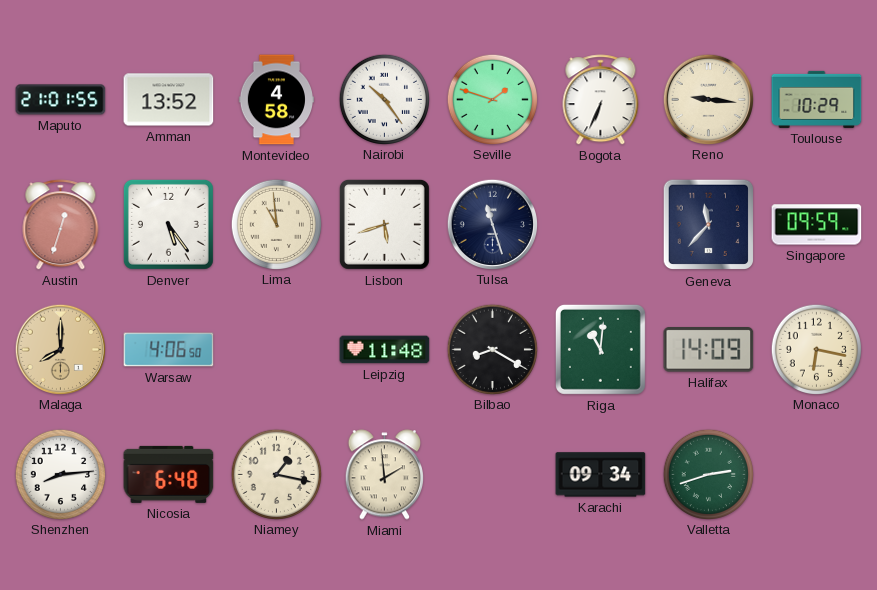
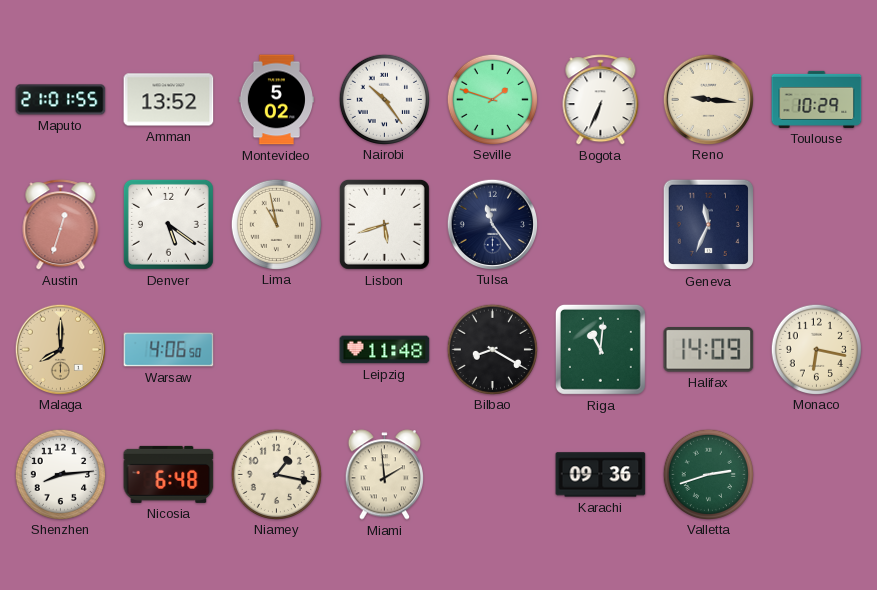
Montevideo: 4:58 -> 5:02
Denver: 5:24 -> 5:21
Lima: 10:59 -> 10:58
Tulsa: 11:27 -> 11:24
Geneva: 11:37 -> 11:34
Singapore: 09:59 -> none
Karachi: 09:34 -> 09:36
